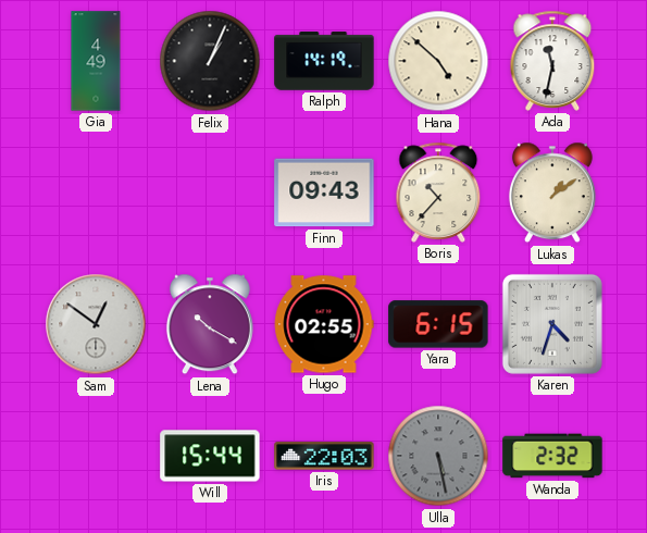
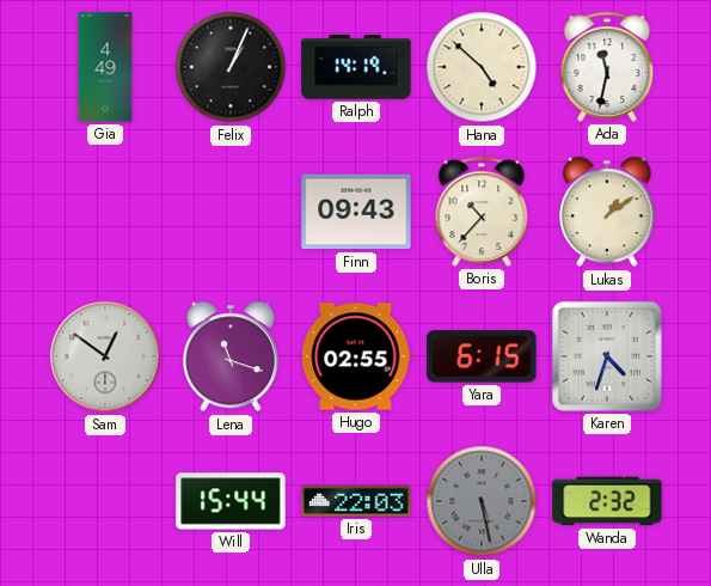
Lena: 10:20 -> 11:18
